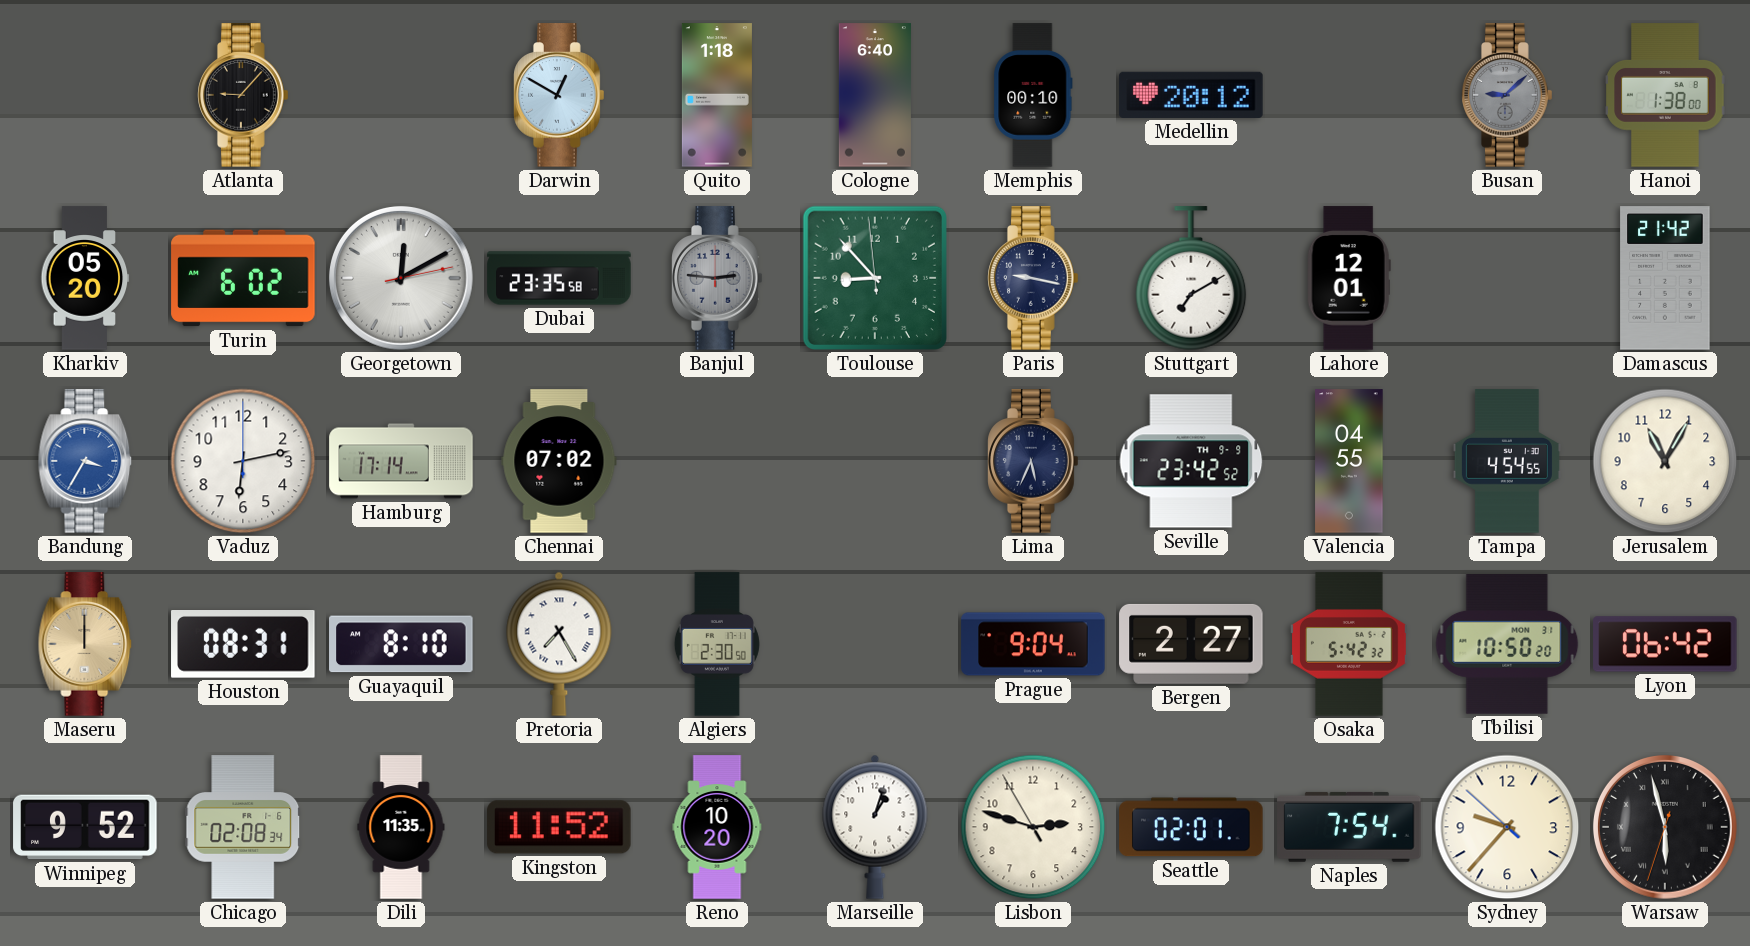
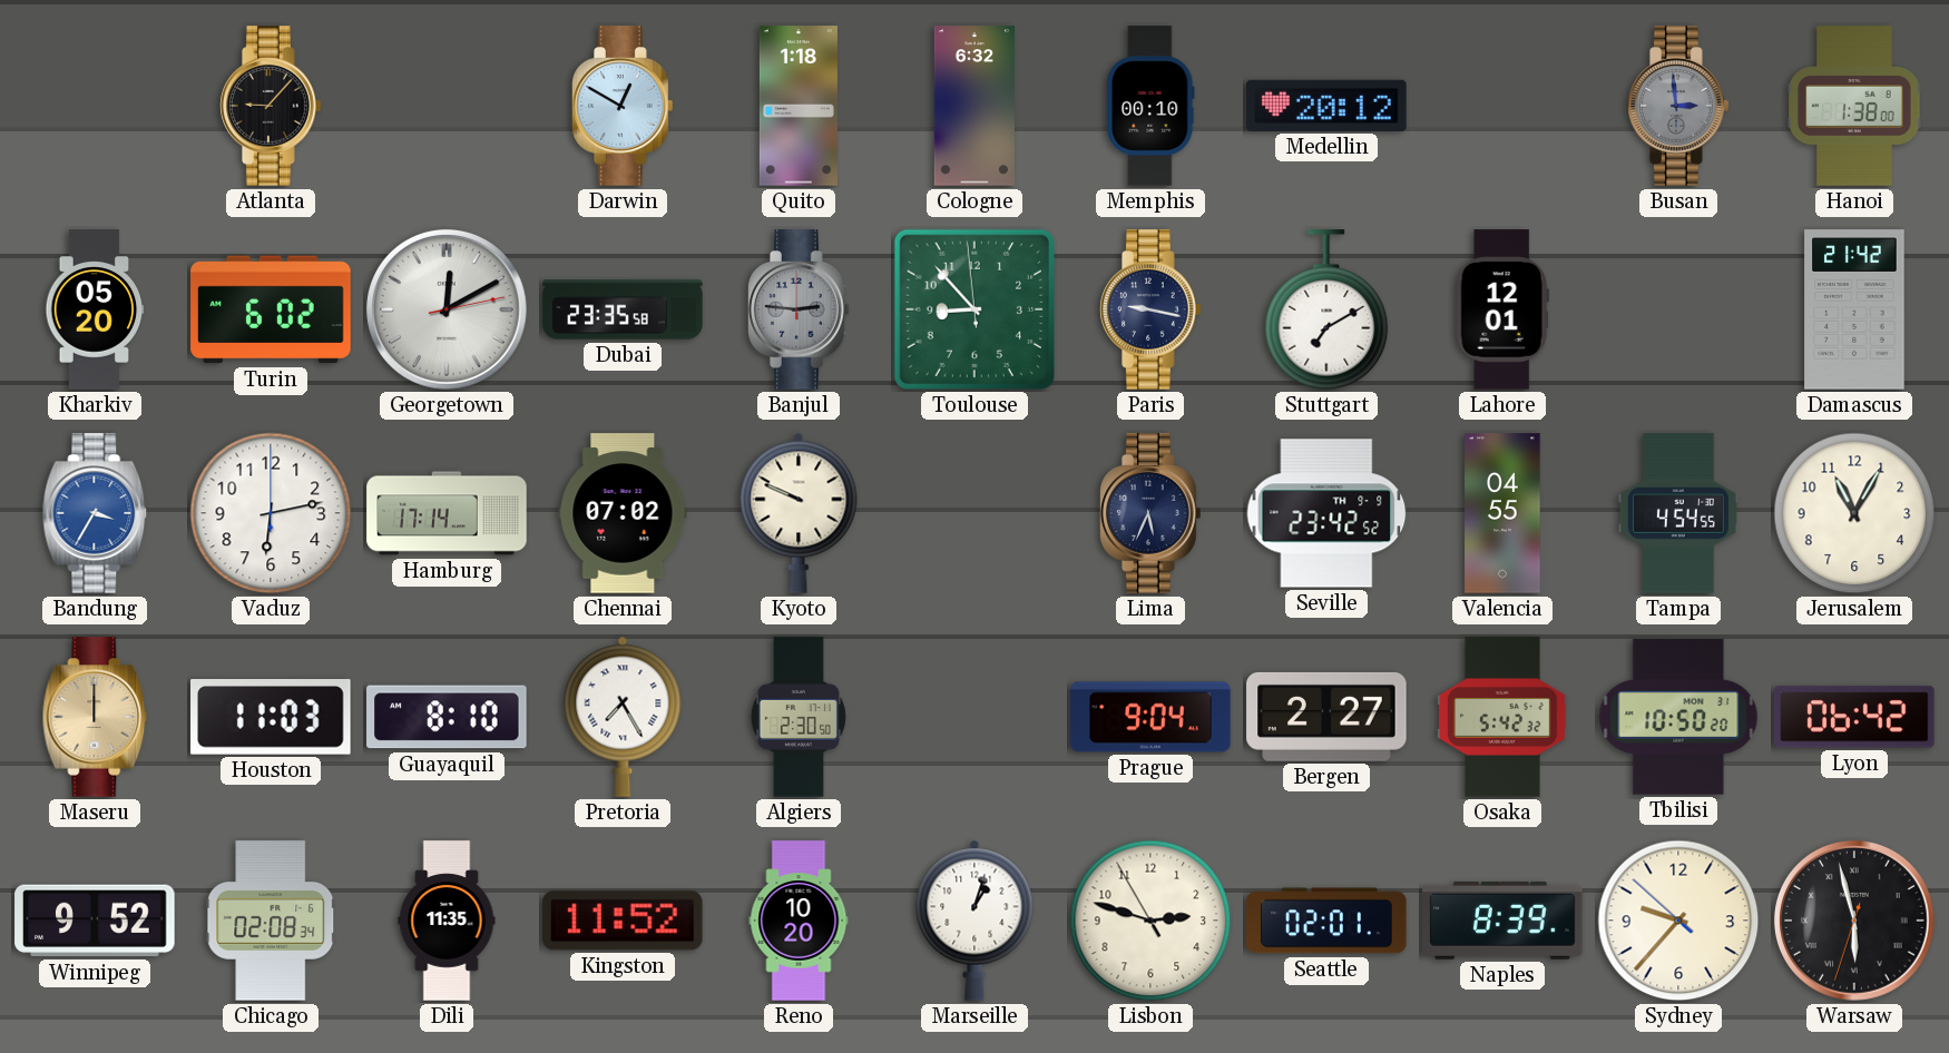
Cologne: 6:40 -> 6:32
Busan: 9:08 -> 2:59
Kyoto: none -> 9:49
Houston: 08:31 -> 11:03
Naples: 7:54 -> 8:39
